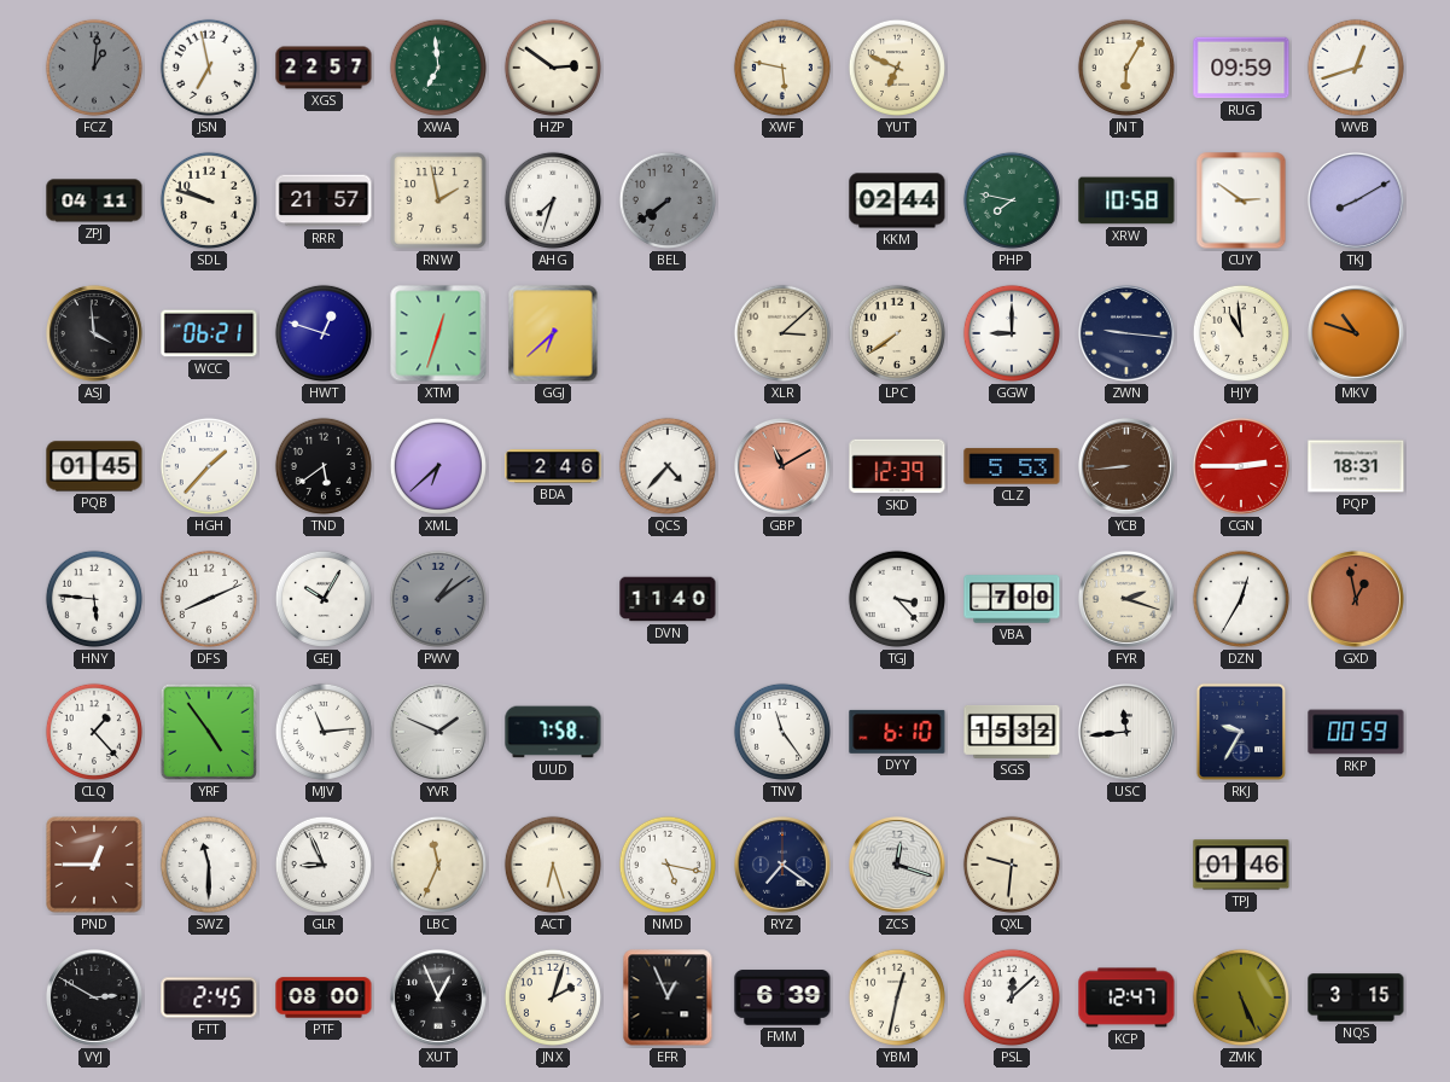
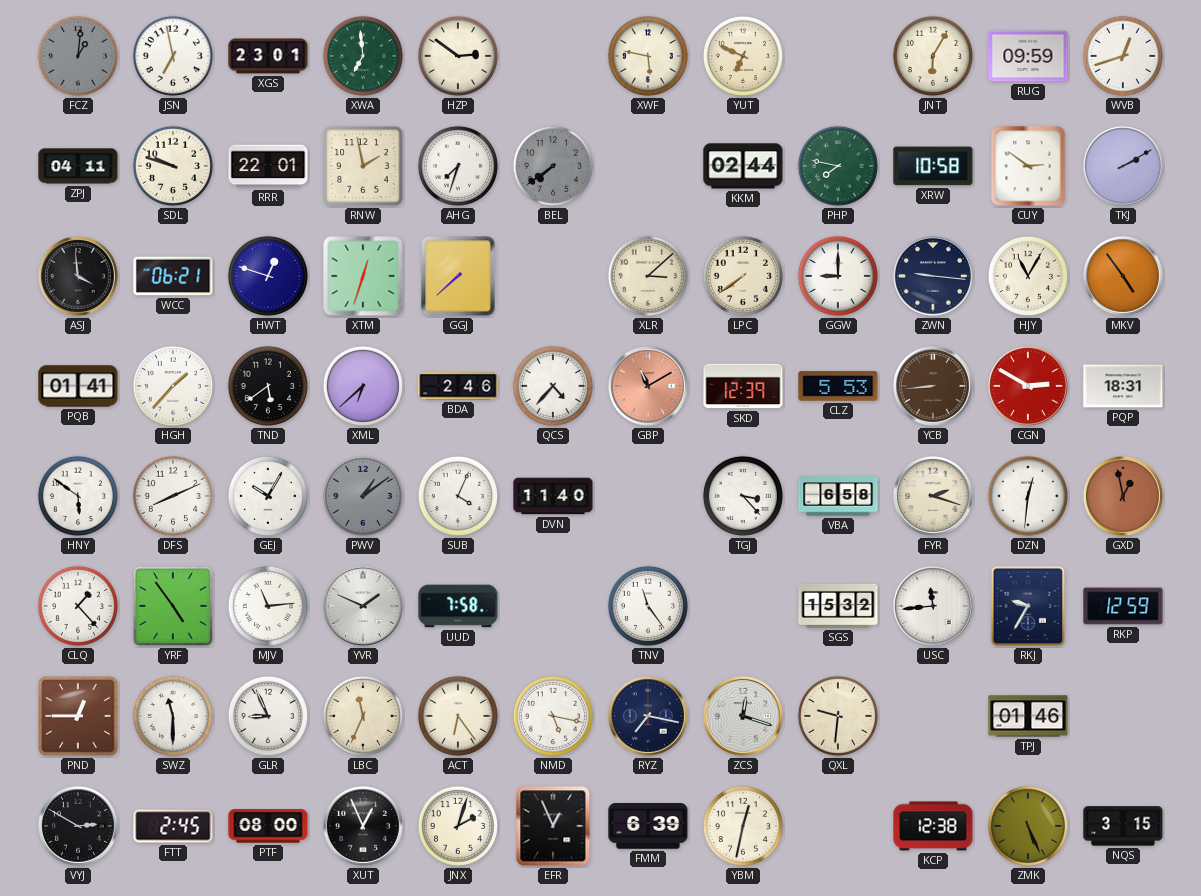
XGS: 22:57 -> 23:01
RRR: 21:57 -> 22:01
TKJ: 8:10 -> 2:10
GGJ: 6:38 -> 7:38
HJY: 10:59 -> 11:05
MKV: 10:48 -> 4:54
PQB: 01:45 -> 01:41
CGN: 2:45 -> 2:50
HNY: 5:46 -> 5:51
SUB: none -> 4:04
VBA: 7:00 -> 6:58
DZN: 12:35 -> 12:31
DYY: 6:10 -> none
RKP: 00:59 -> 12:59
ACT: 6:27 -> 6:24
RYZ: 7:21 -> 7:17
PSL: 12:08 -> none
KCP: 12:47 -> 12:38
